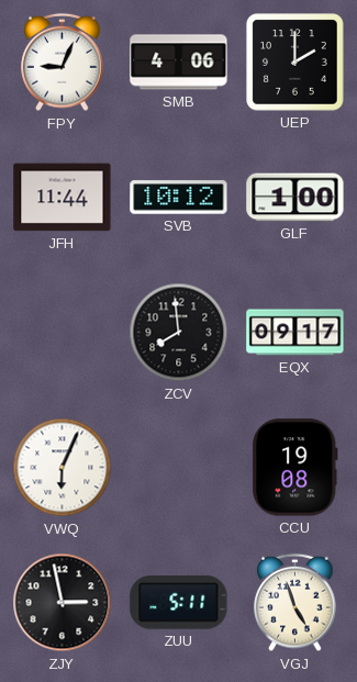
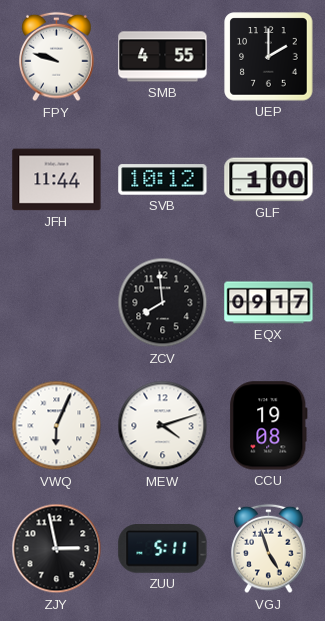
FPY: 9:04 -> 9:48
SMB: 4:06 -> 4:55
MEW: none -> 4:12
